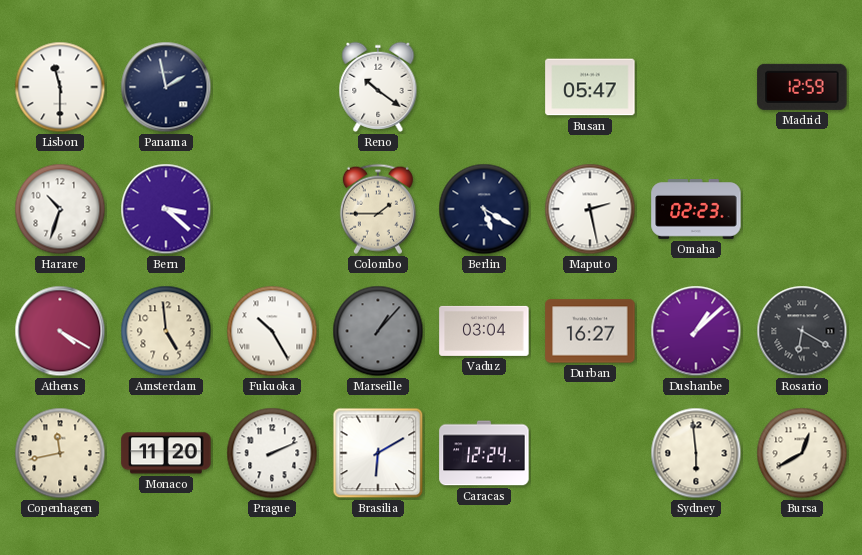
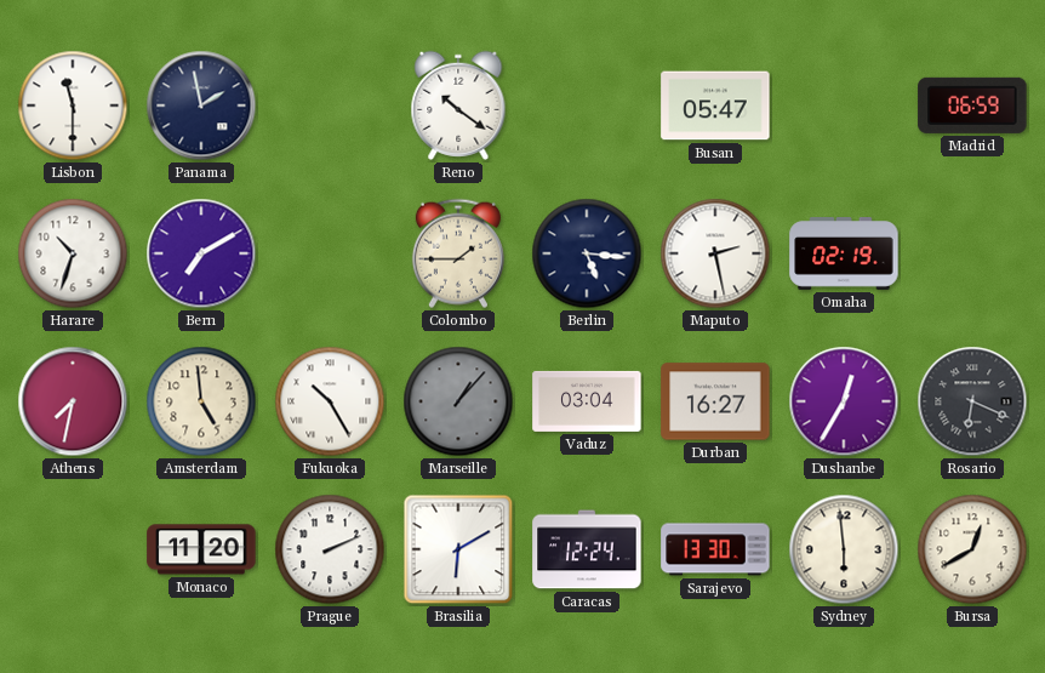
Madrid: 12:59 -> 06:59
Bern: 3:22 -> 7:10
Berlin: 5:20 -> 5:16
Omaha: 02:23 -> 02:19
Athens: 4:20 -> 7:32
Dushanbe: 1:08 -> 12:35
Rosario: 6:20 -> 6:19
Copenhagen: 11:43 -> none
Sarajevo: none -> 13:30
